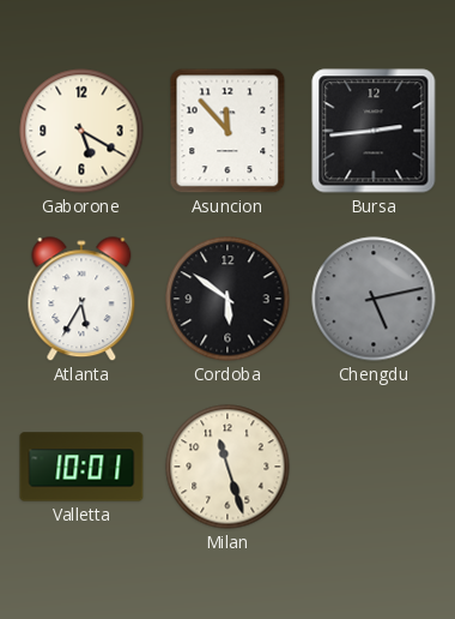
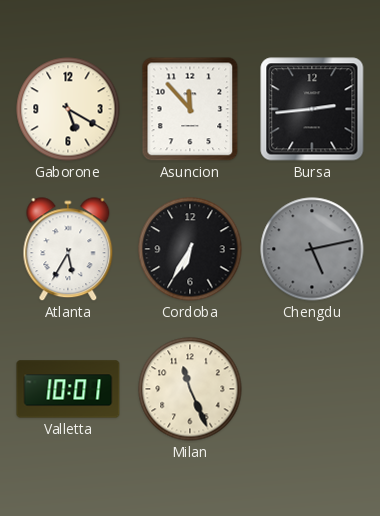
Cordoba: 5:51 -> 6:35
Milan: 11:27 -> 11:26
